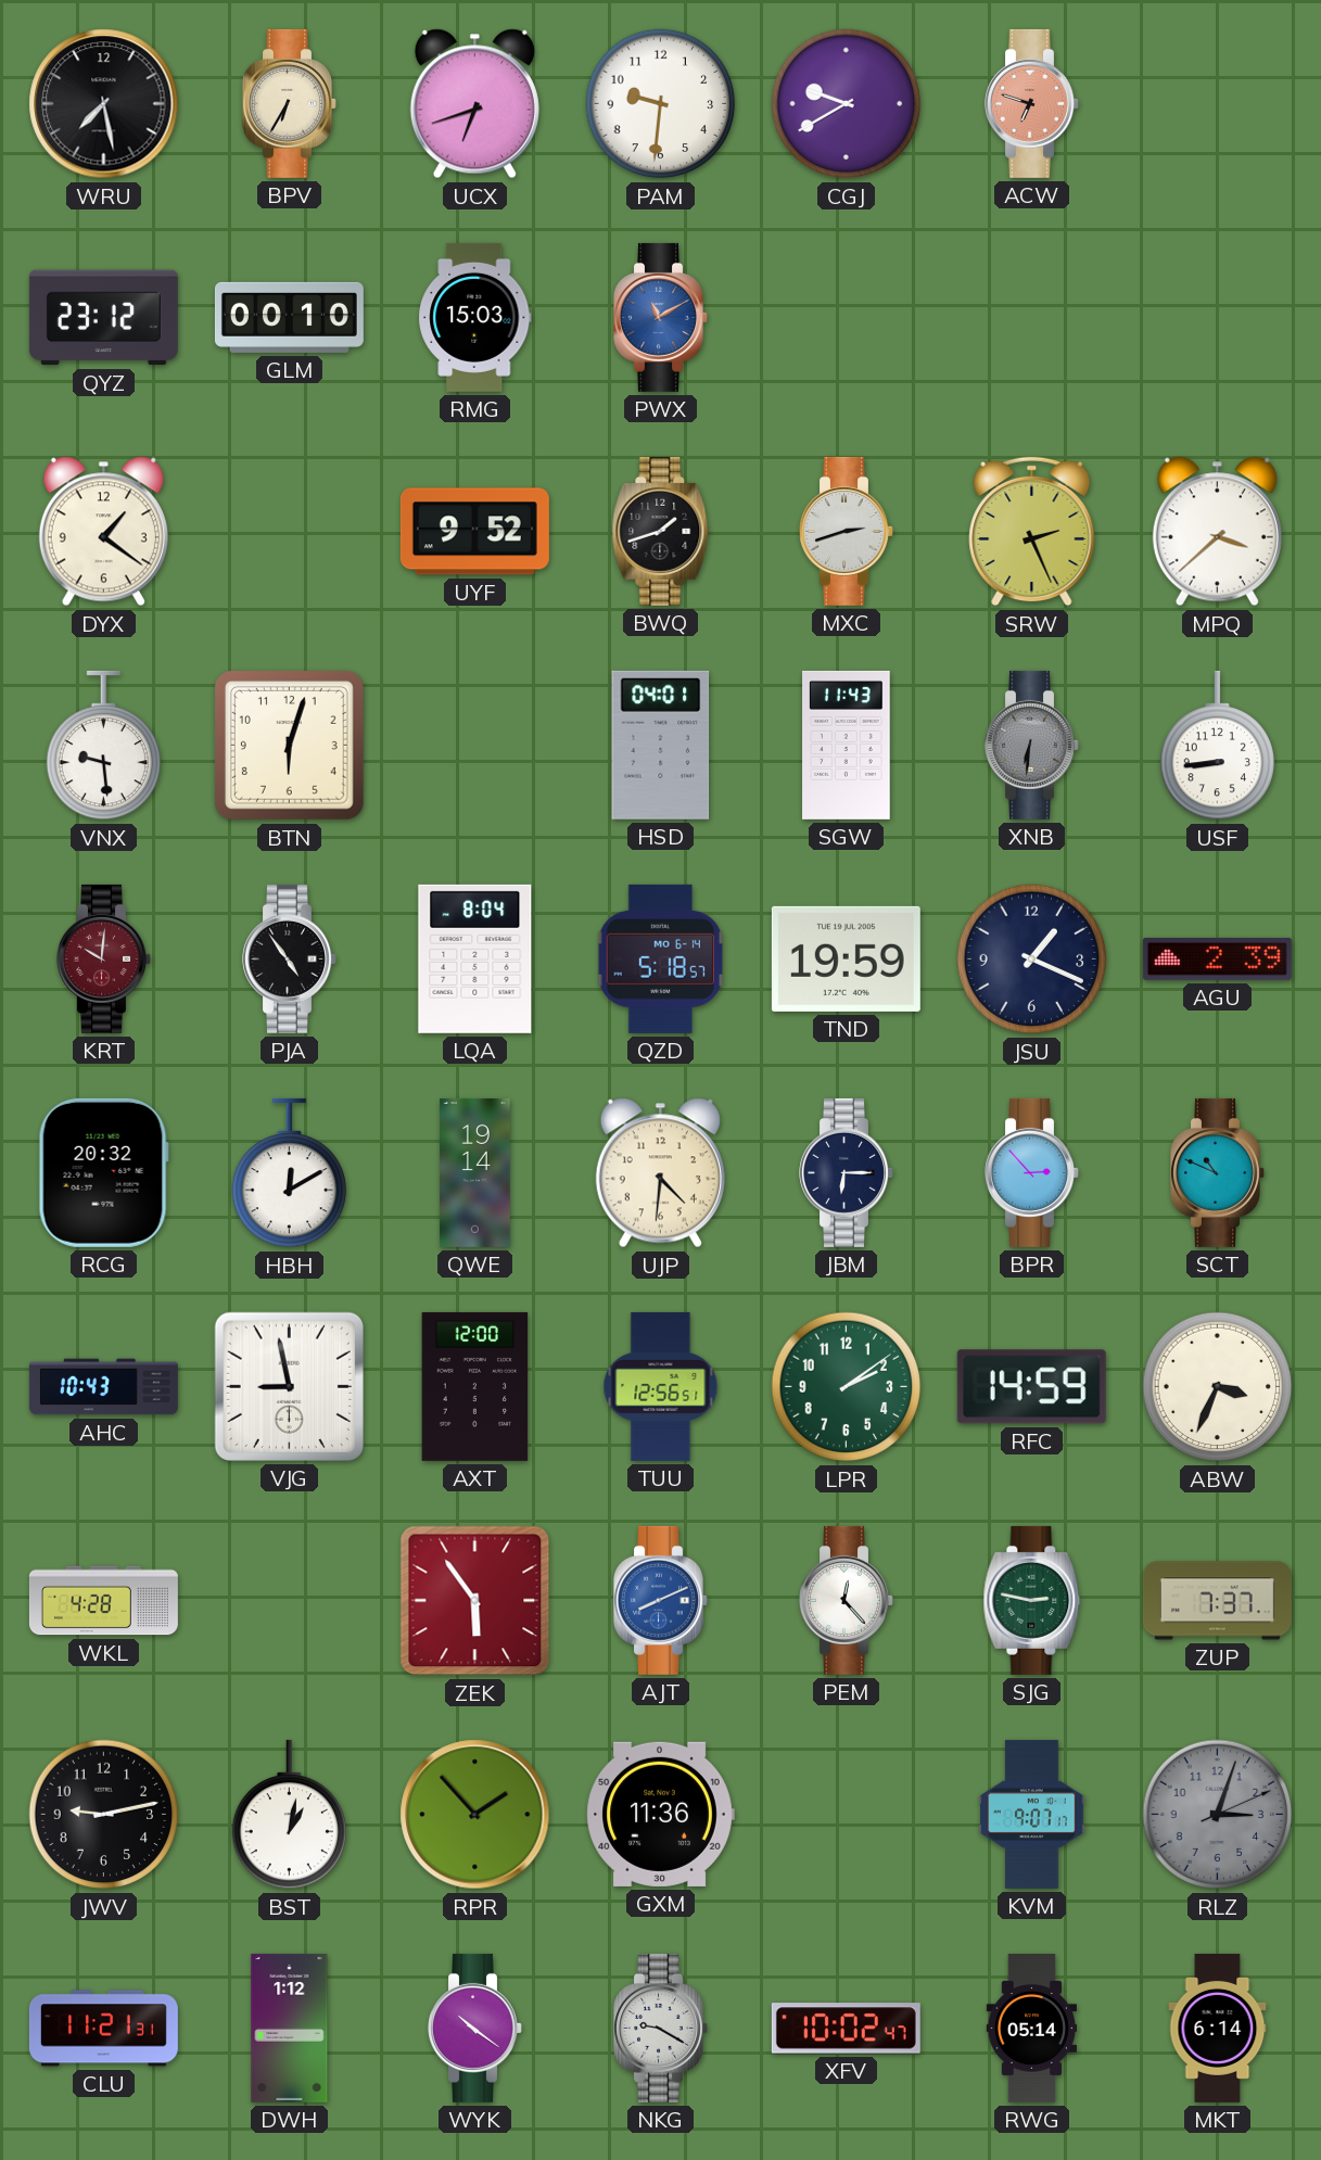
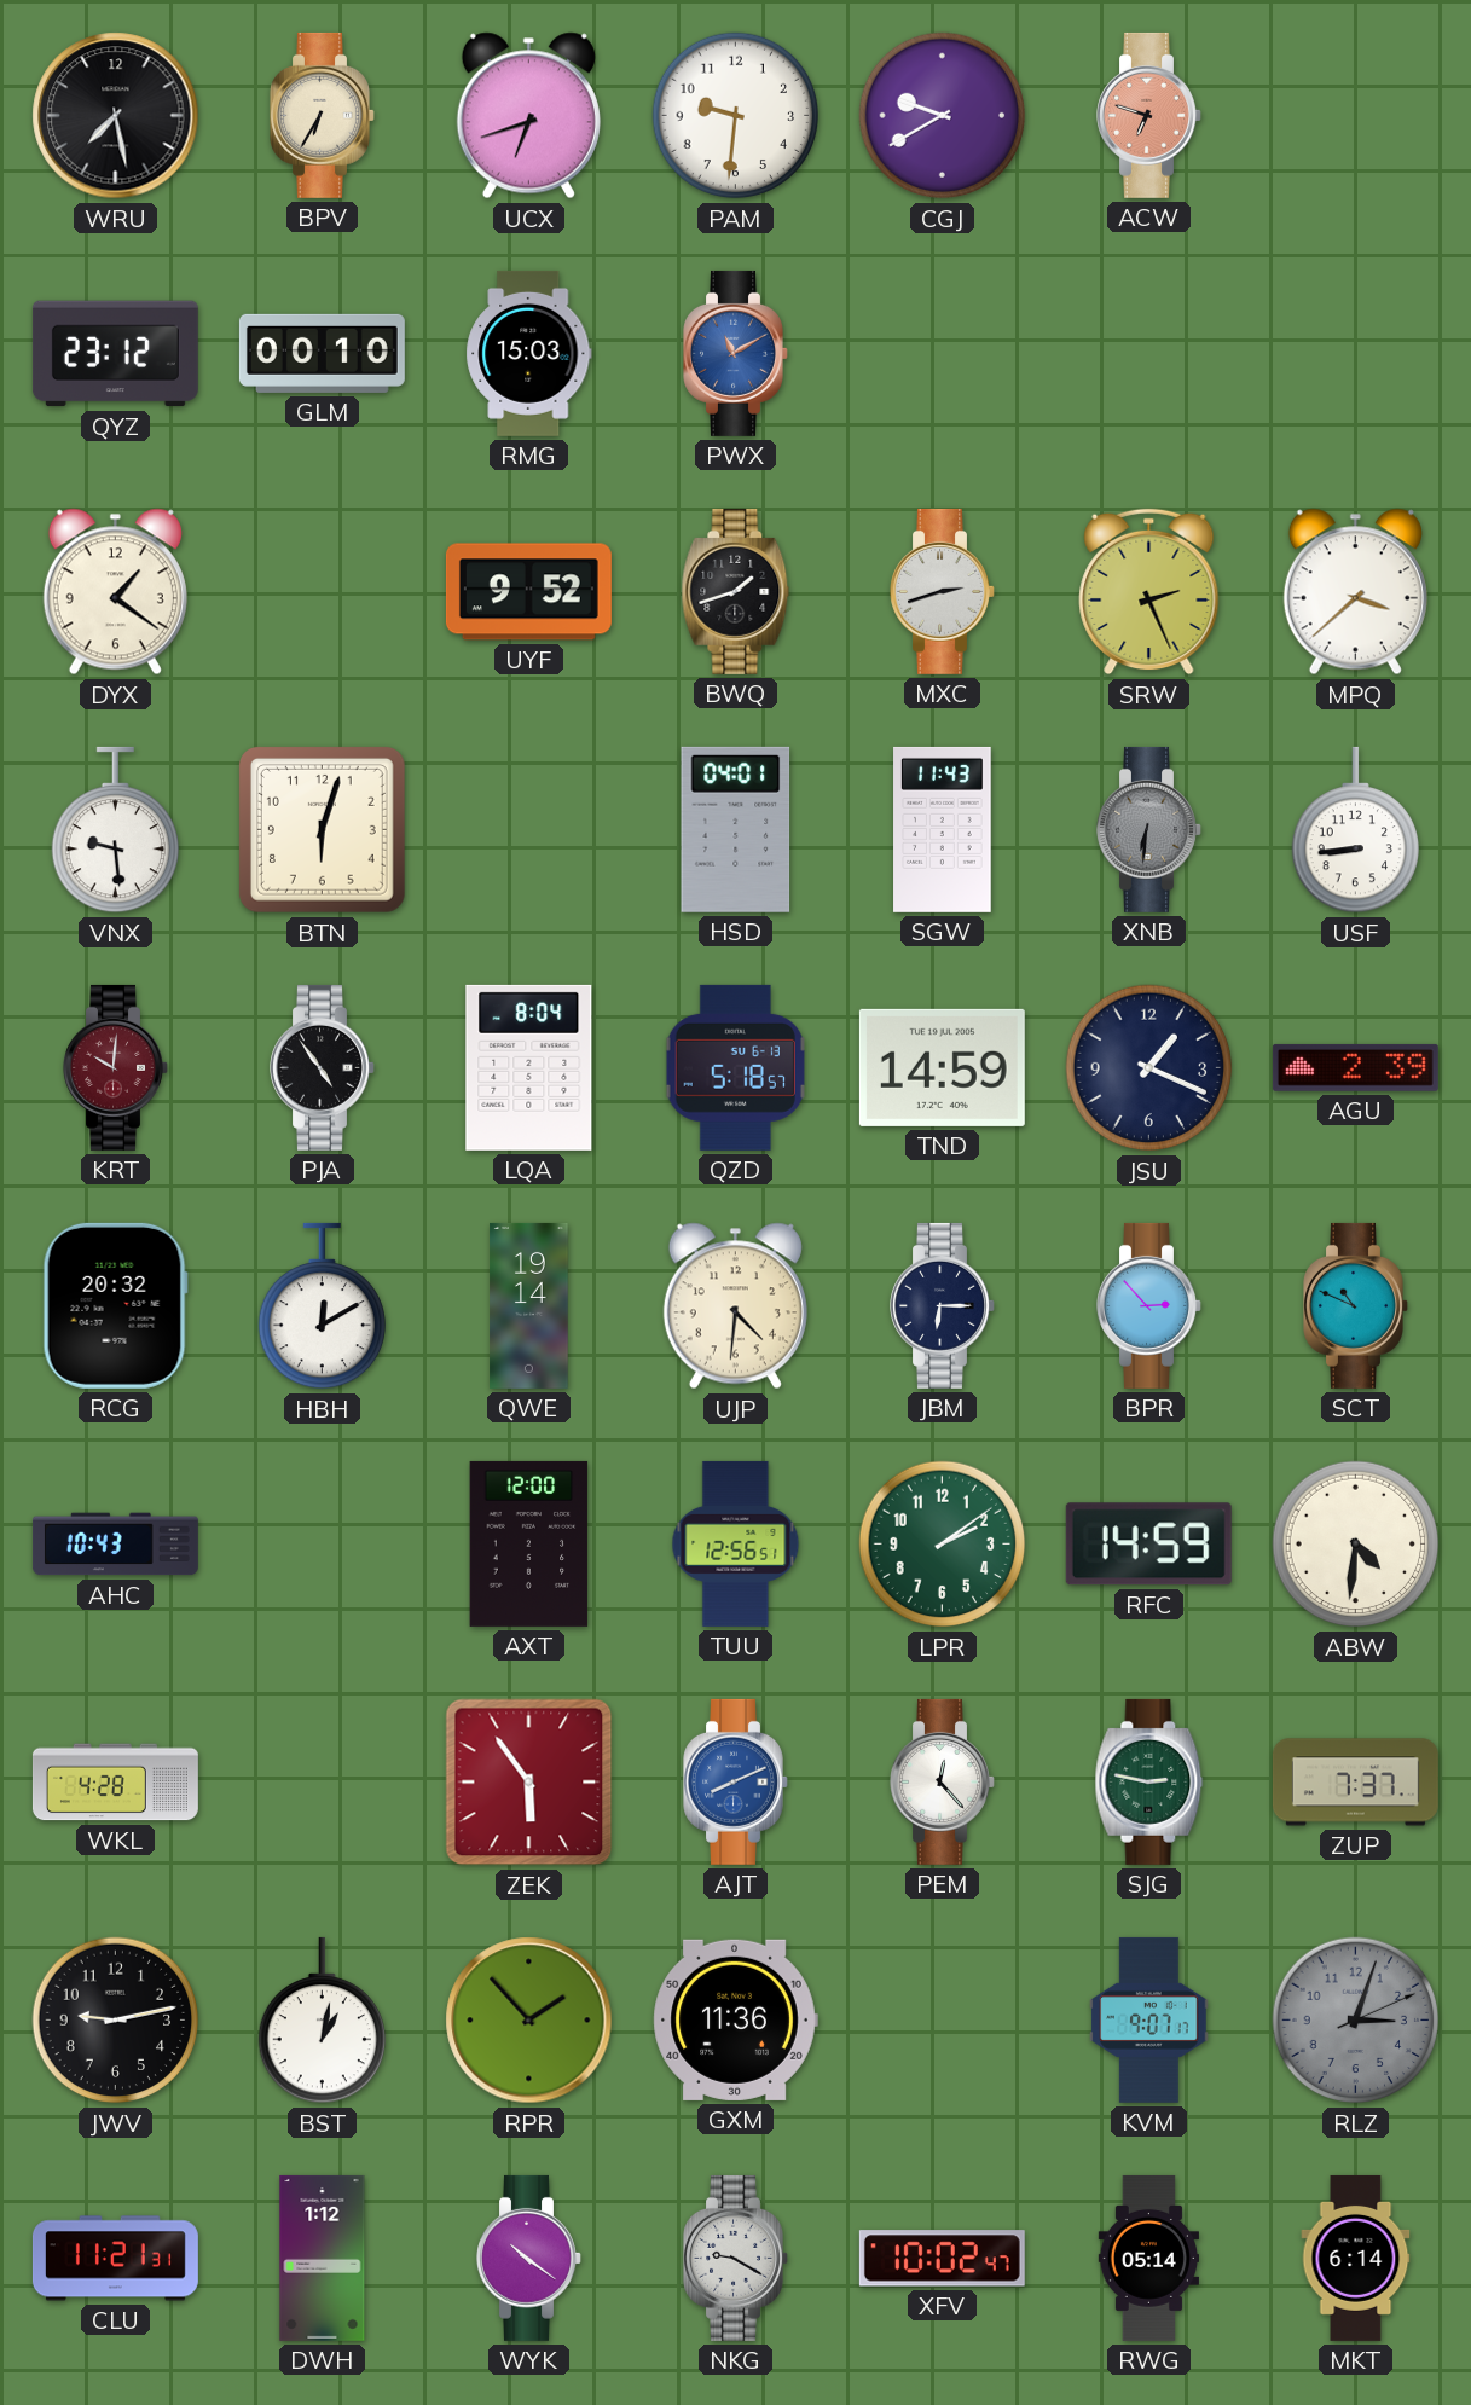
QZD date: MO 6-14 -> SU 6-13
TND: 19:59 -> 14:59
VJG: 8:58 -> none
ABW: 3:34 -> 4:31
